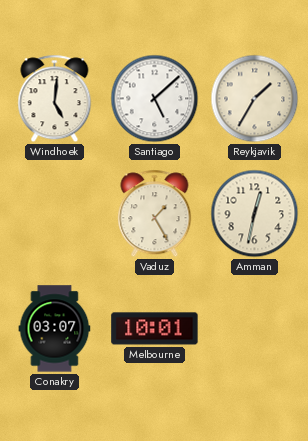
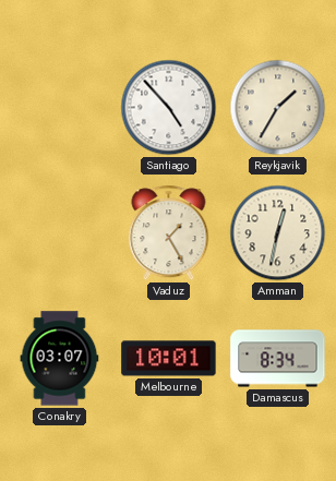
Windhoek: 5:01 -> none
Santiago: 5:08 -> 4:53
Damascus: none -> 8:34
